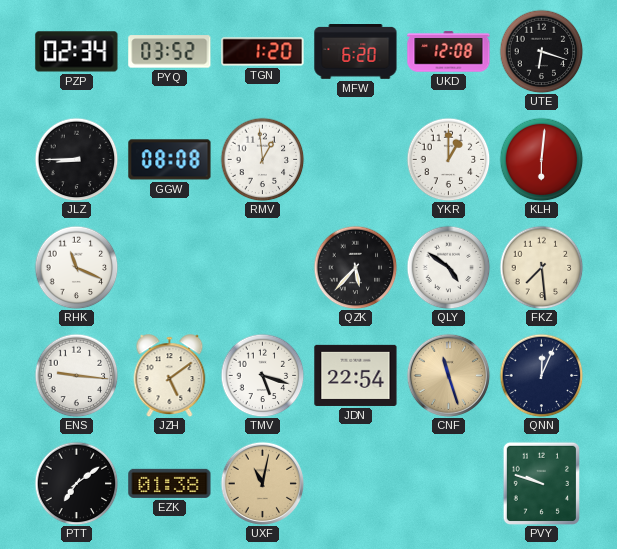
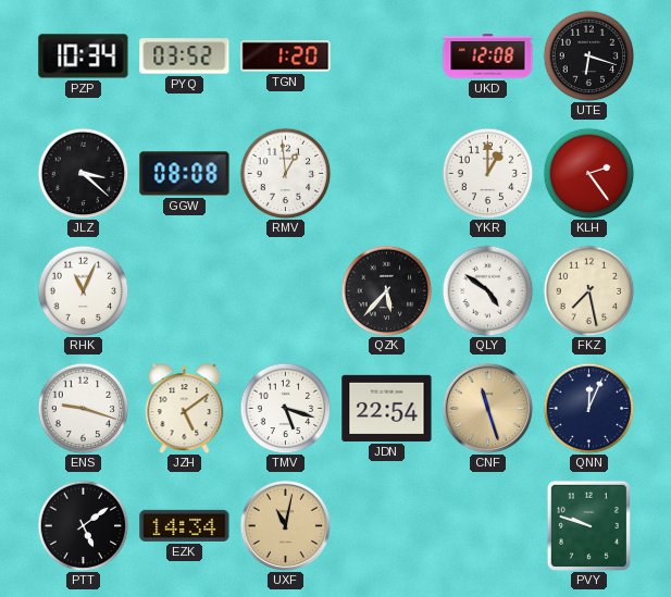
PZP: 02:34 -> 10:34
MFW: 6:20 -> none
JLZ: 8:45 -> 3:22
KLH: 6:01 -> 2:24
RHK: 11:19 -> 11:04
FKZ: 7:29 -> 7:28
ENS: 9:16 -> 9:18
PTT: 7:09 -> 5:09
EZK: 01:38 -> 14:34
